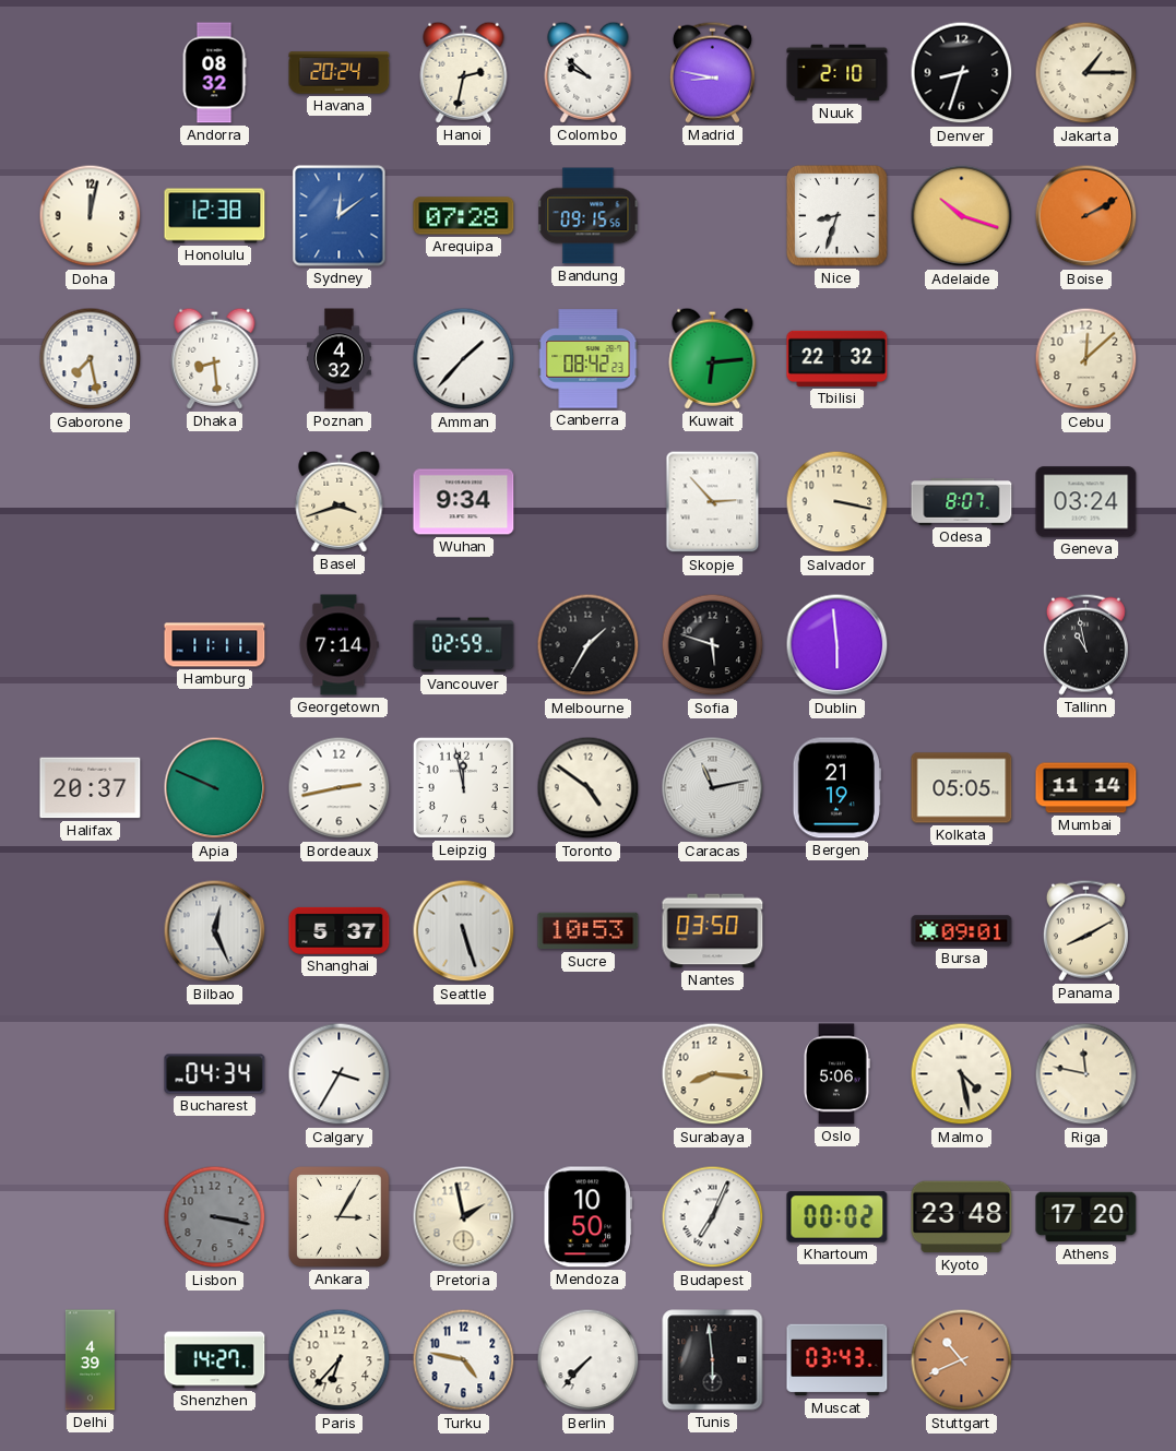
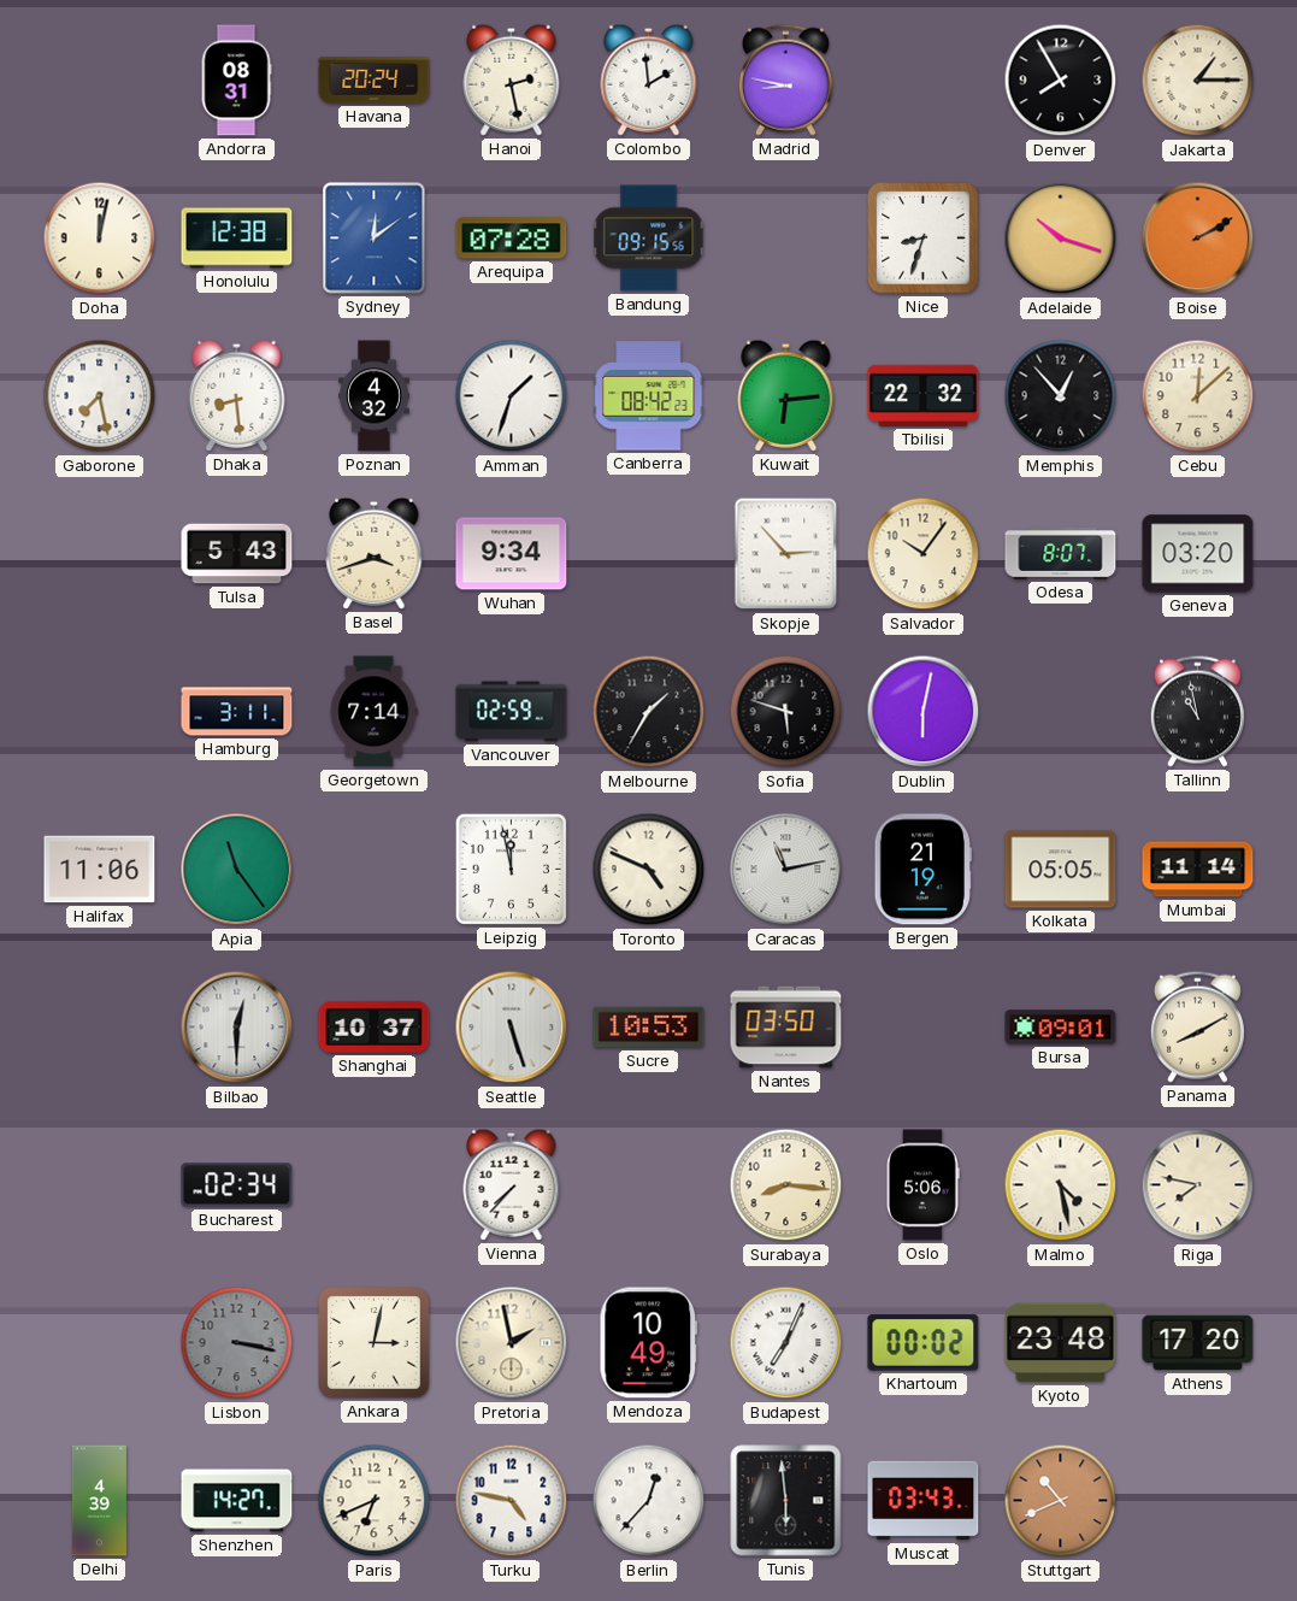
Andorra: 08:32 -> 08:31
Hanoi: 2:32 -> 2:28
Colombo: 9:52 -> 1:59
Nuuk: 2:10 -> none
Denver: 8:33 -> 7:55
Amman: 1:37 -> 1:33
Memphis: none -> 12:53
Tulsa: none -> 5:43
Salvador: 3:17 -> 10:06
Geneva: 03:24 -> 03:20
Hamburg: 11:11 -> 3:11
Dublin: 5:59 -> 6:02
Halifax: 20:37 -> 11:06
Apia: 9:49 -> 11:24
Bordeaux: 2:43 -> none
Toronto: 4:51 -> 4:49
Bilbao: 12:26 -> 12:30
Shanghai: 5:37 -> 10:37
Bucharest: 04:34 -> 02:34
Calgary: 3:35 -> none
Vienna: none -> 7:37
Riga: 11:47 -> 7:47
Ankara: 3:05 -> 3:02
Mendoza: 10:50 -> 10:49
Paris: 6:37 -> 6:41
Berlin: 7:37 -> 12:37
